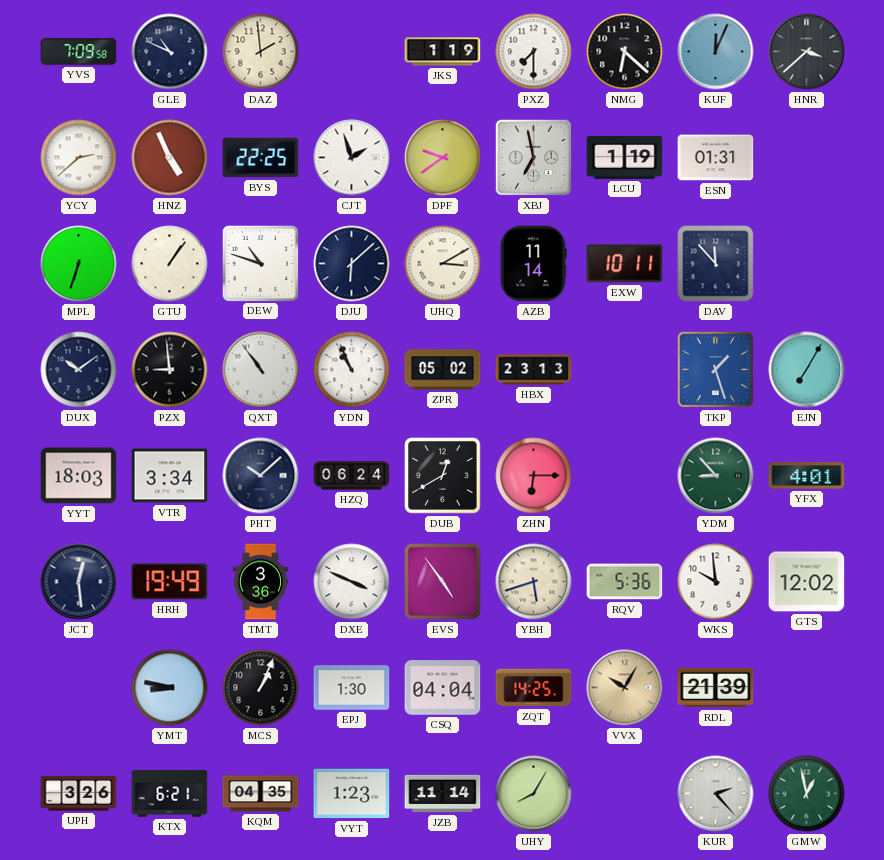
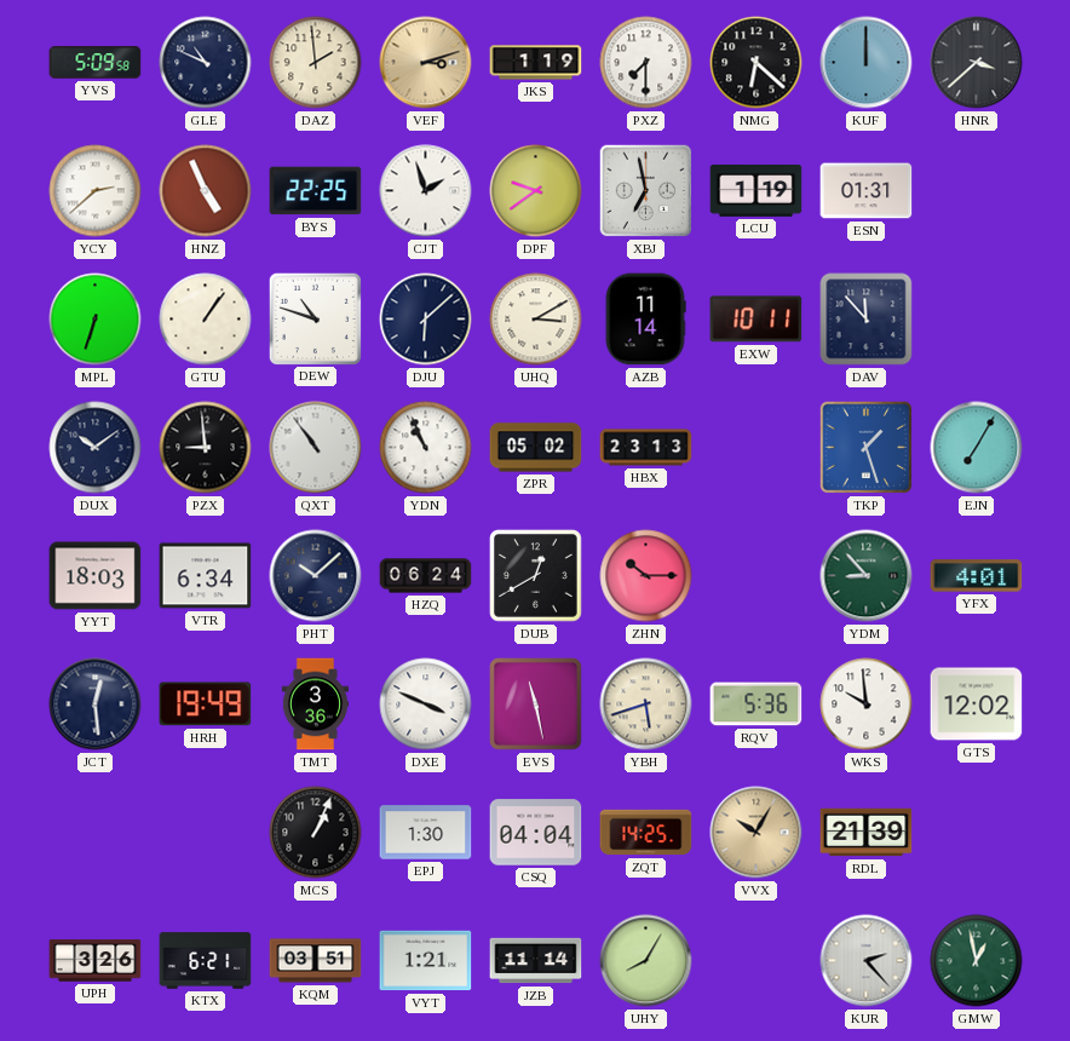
YVS: 7:09 -> 5:09
VEF: none -> 3:12
KUF: 12:04 -> 12:00
VTR: 3:34 -> 6:34
ZHN: 6:15 -> 10:15
EVS: 4:54 -> 11:28
YMT: 8:47 -> none
KQM: 04:35 -> 03:51
VYT: 1:23 -> 1:21
